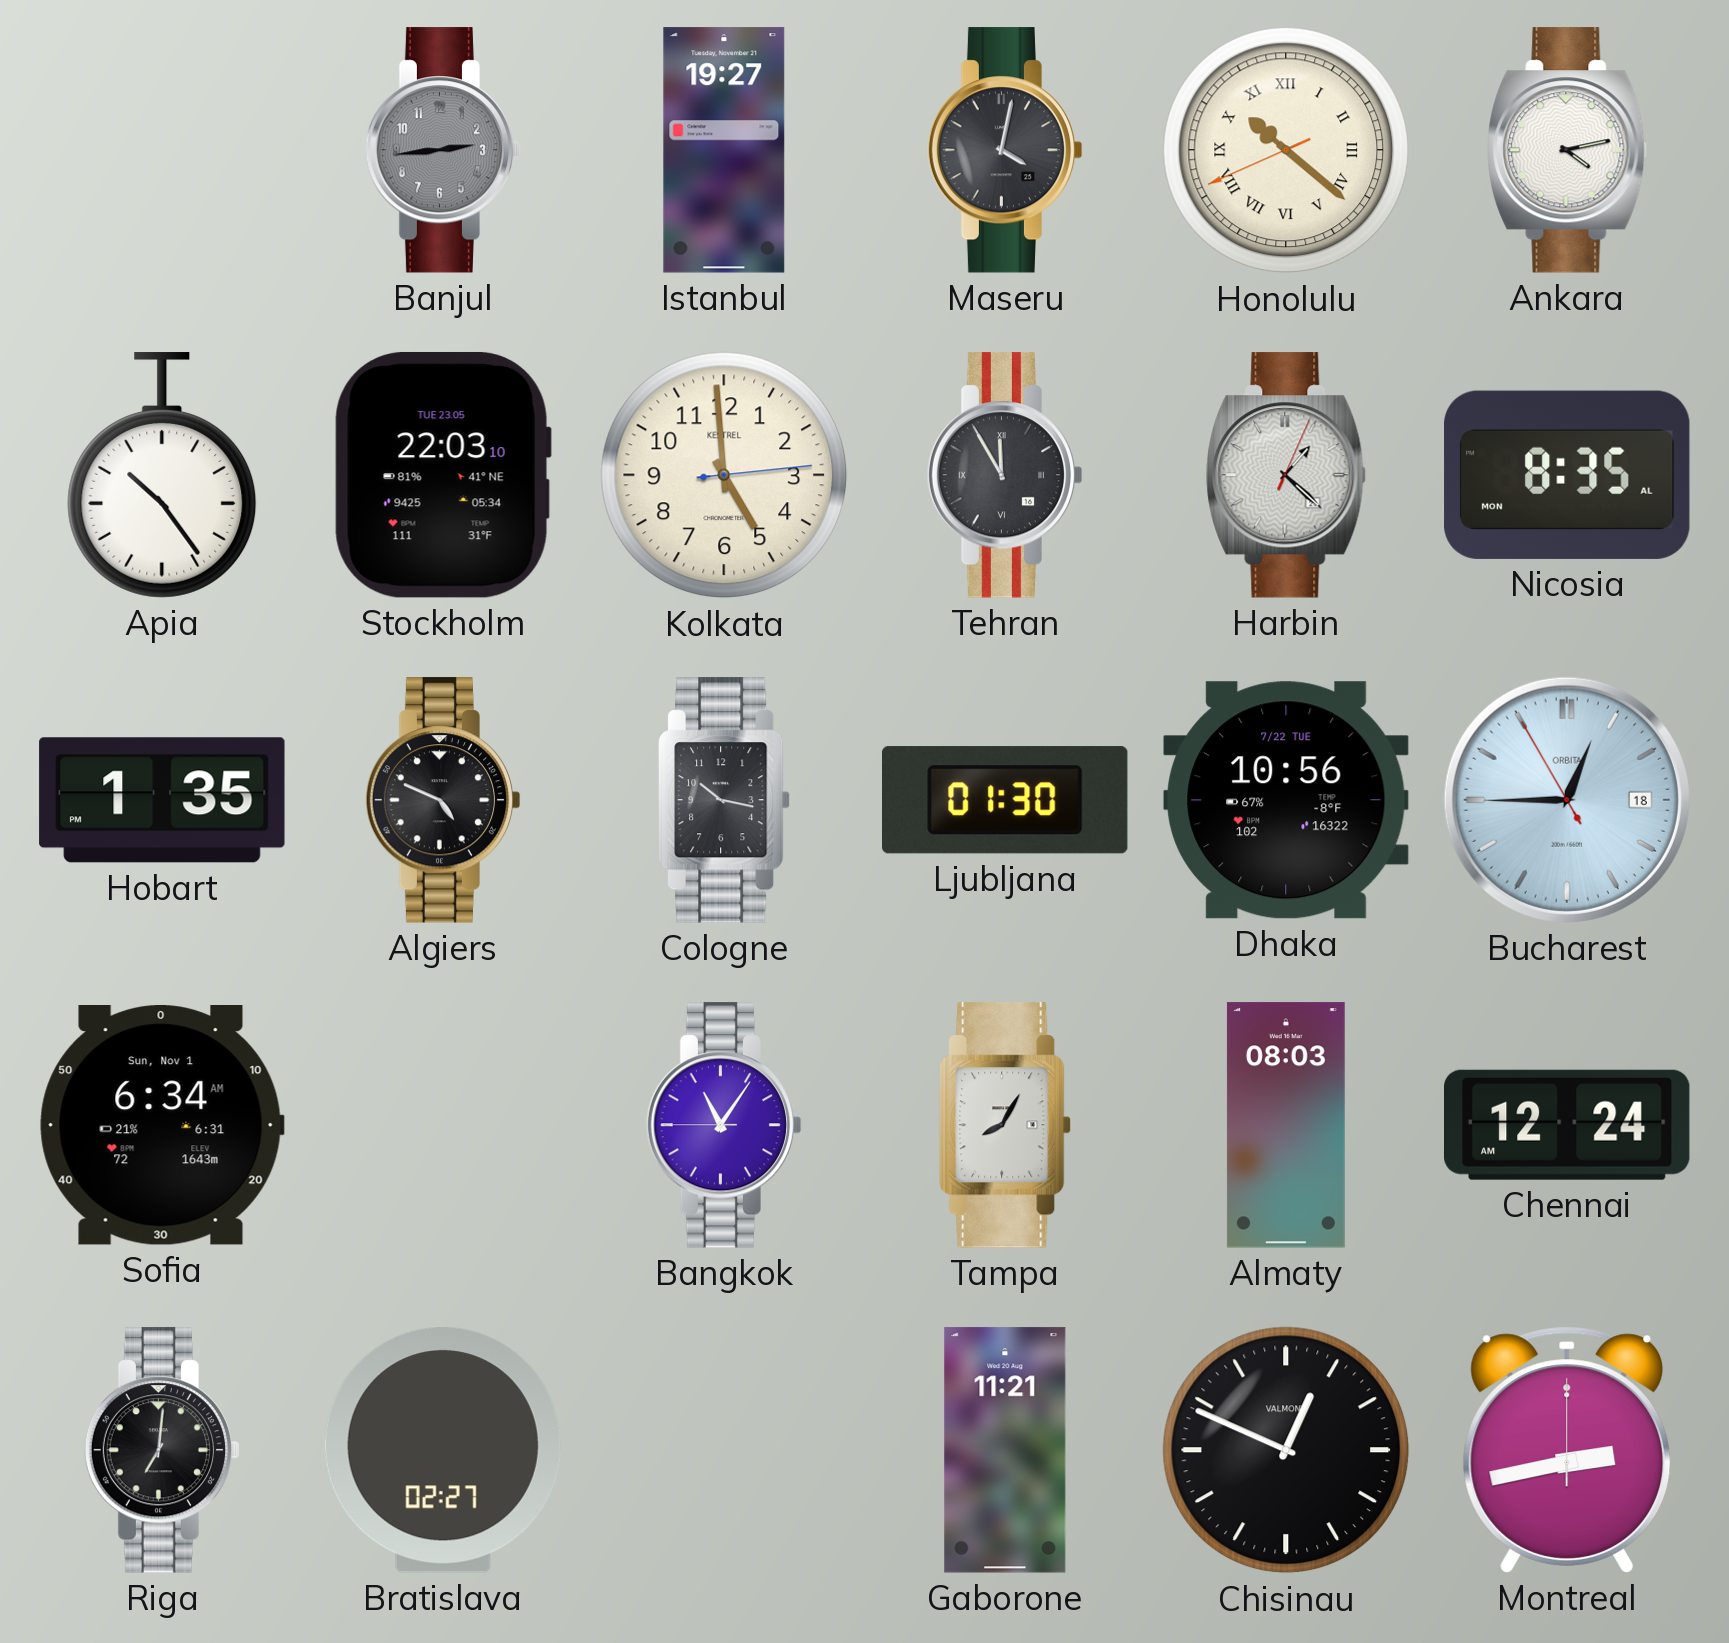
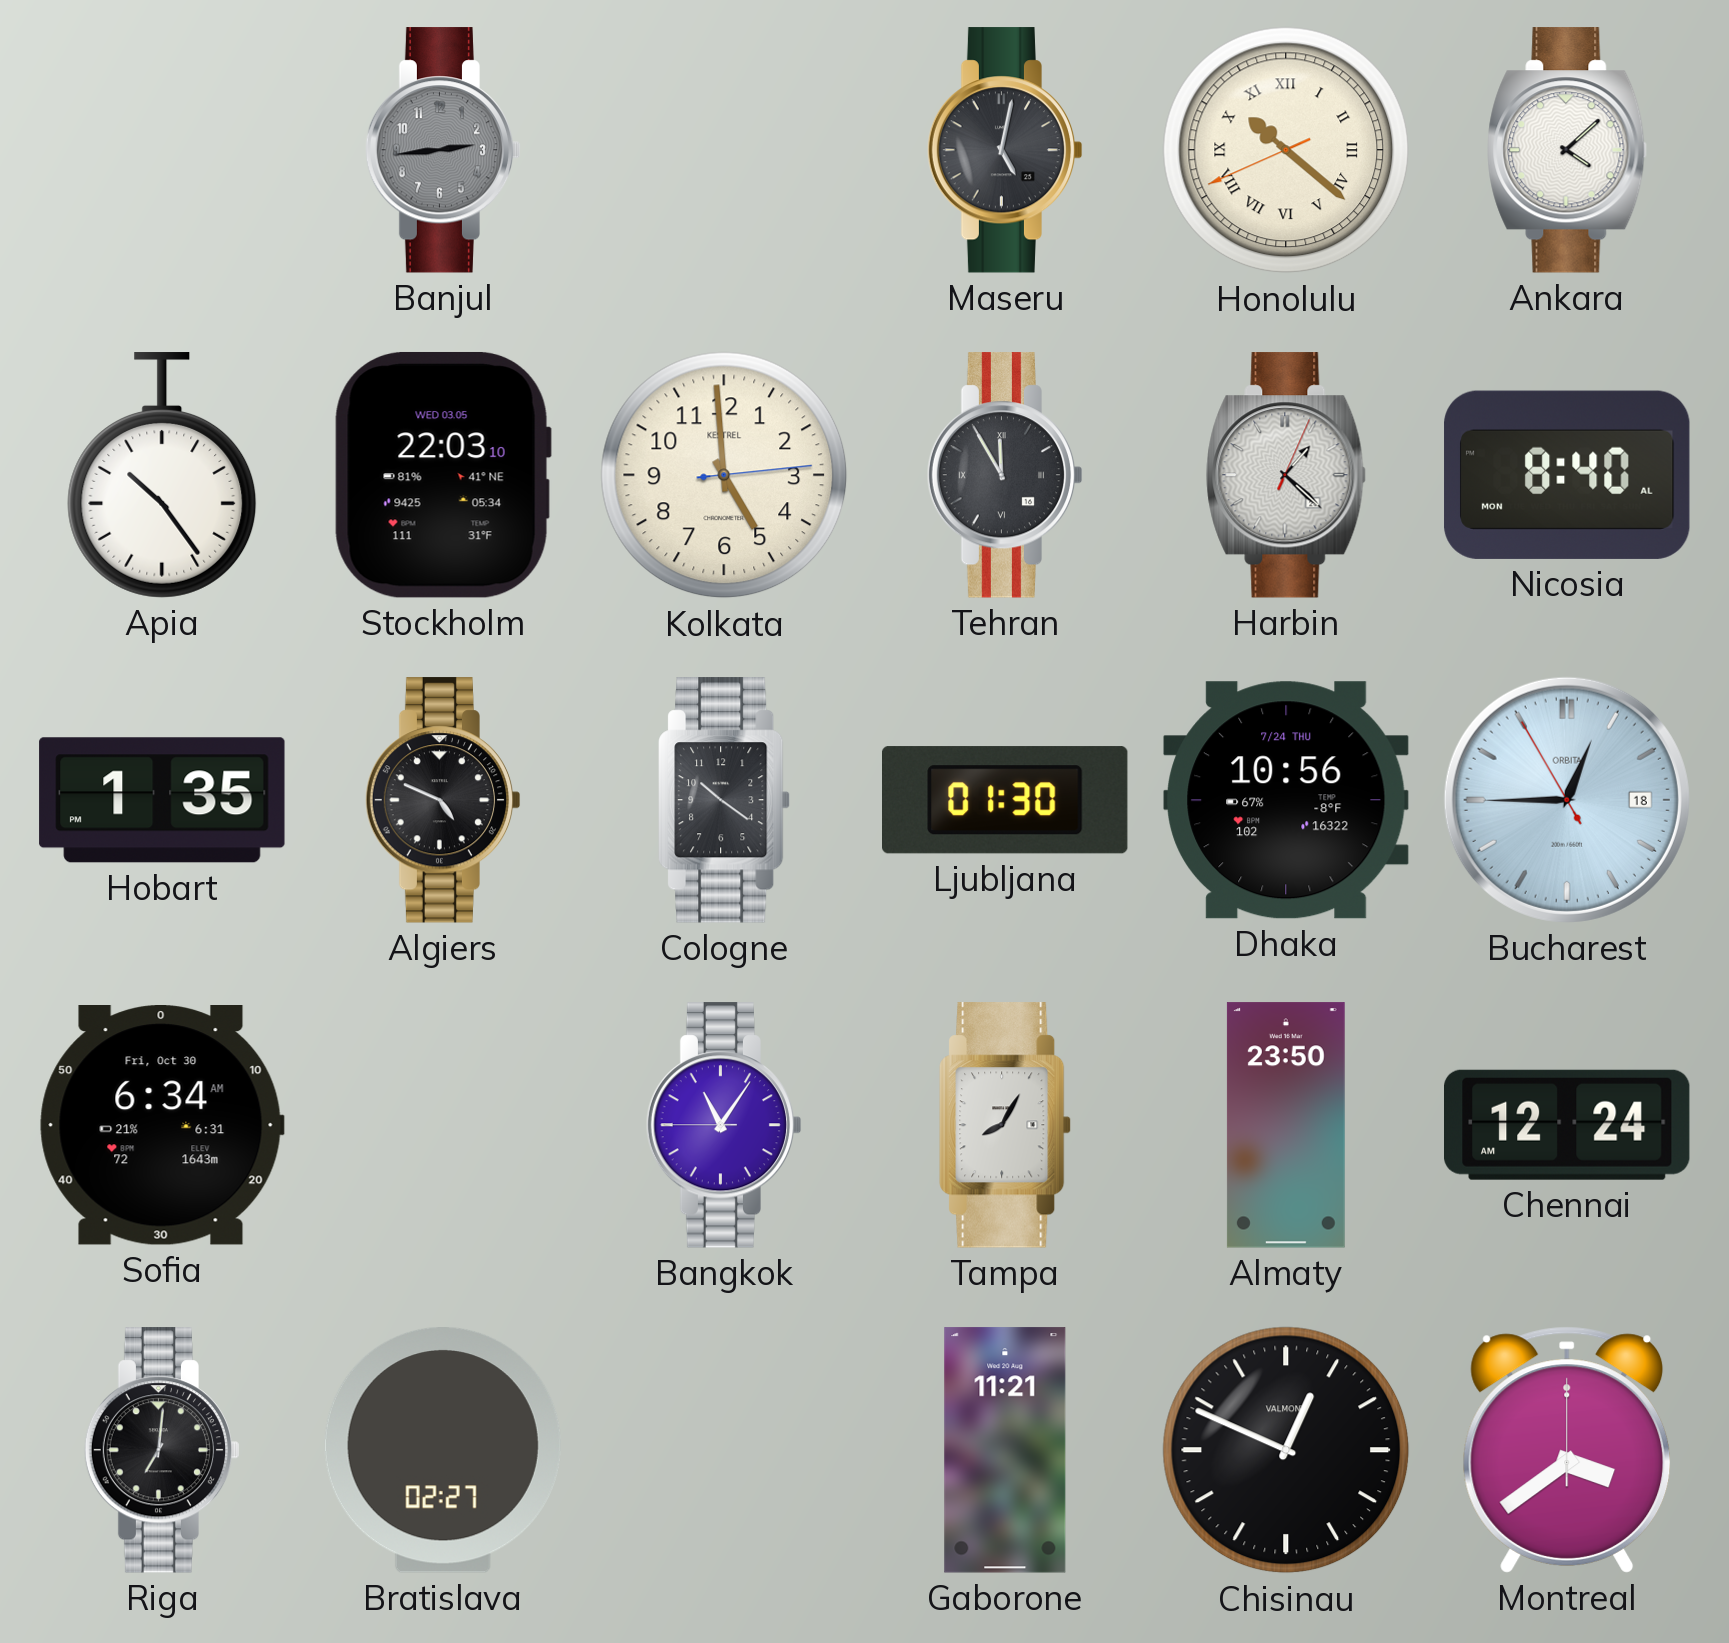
Istanbul: 19:27 -> none
Maseru: 4:02 -> 5:02
Ankara: 4:13 -> 4:08
Stockholm date: TUE 23.05 -> WED 03.05
Nicosia: 8:35 -> 8:40
Cologne: 10:17 -> 10:21
Dhaka date: 7/22 TUE -> 7/24 THU
Sofia date: Sun, Nov 1 -> Fri, Oct 30
Almaty: 08:03 -> 23:50
Montreal: 2:43 -> 3:39
